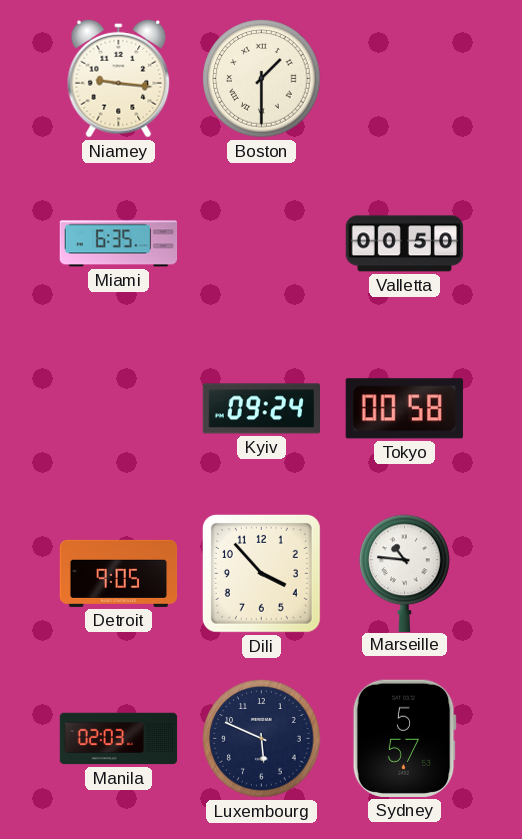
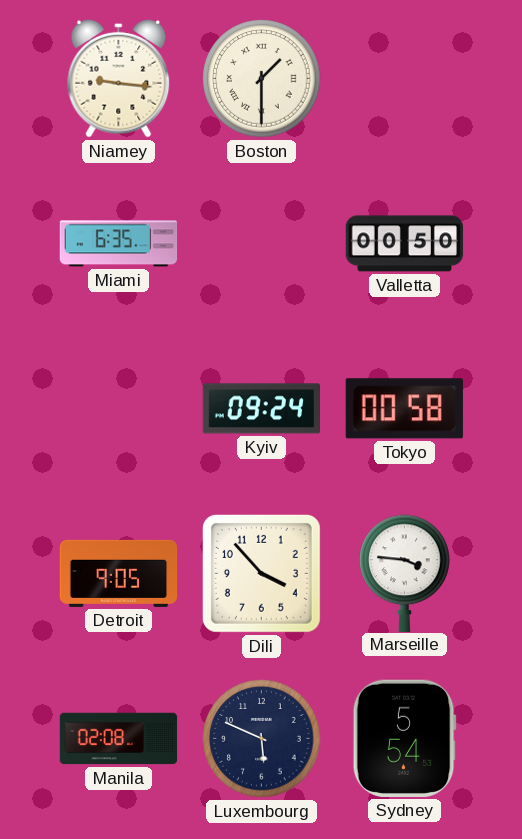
Marseille: 10:46 -> 3:46
Manila: 02:03 -> 02:08
Sydney: 5:57 -> 5:54
